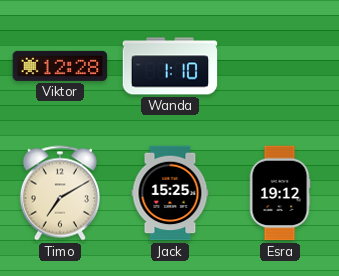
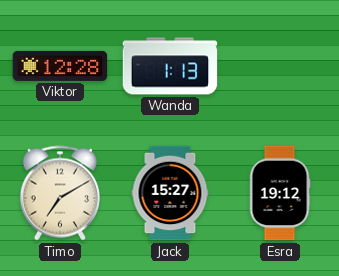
Wanda: 1:10 -> 1:13
Jack: 15:25 -> 15:27
